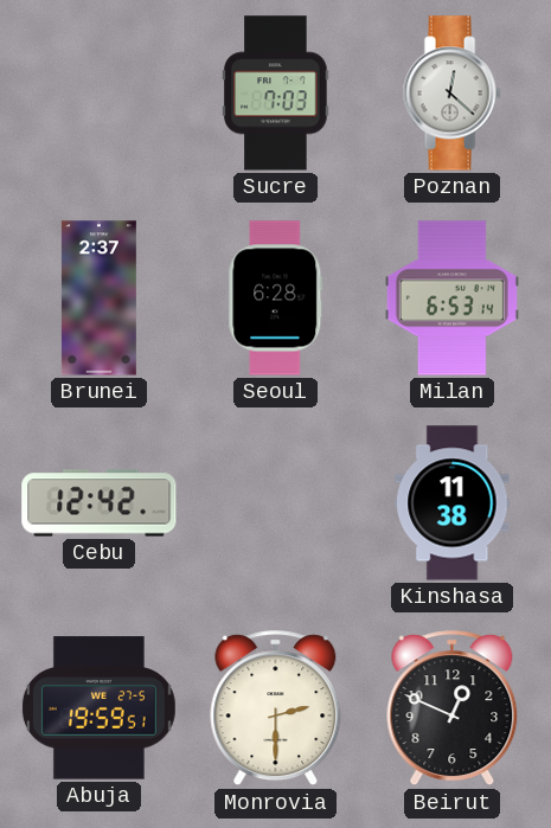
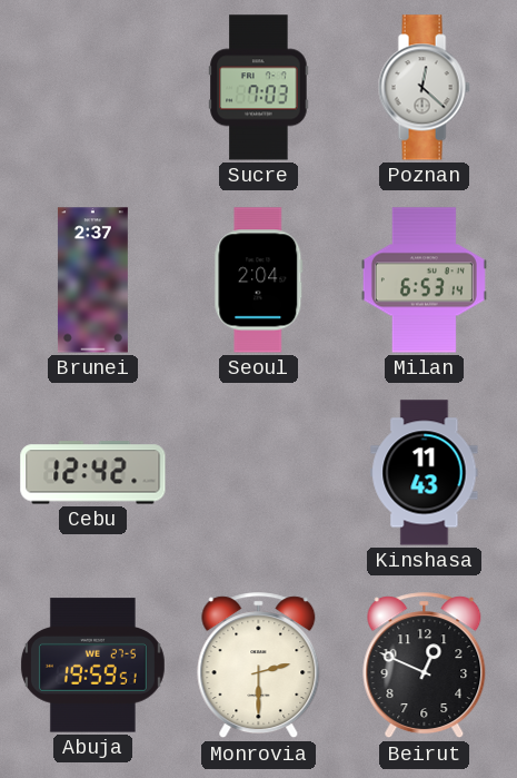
Seoul: 6:28 -> 2:04
Kinshasa: 11:38 -> 11:43
